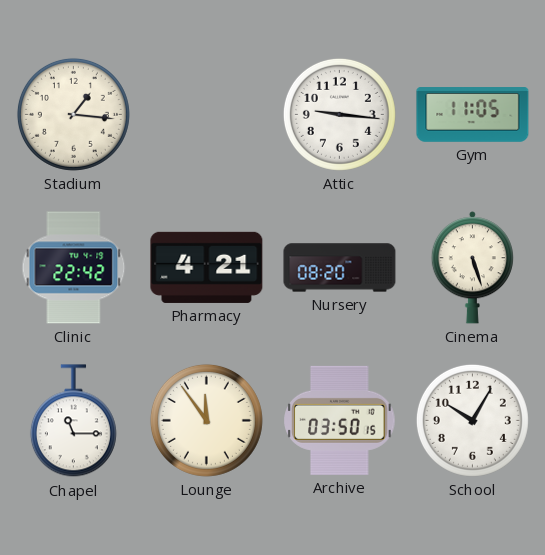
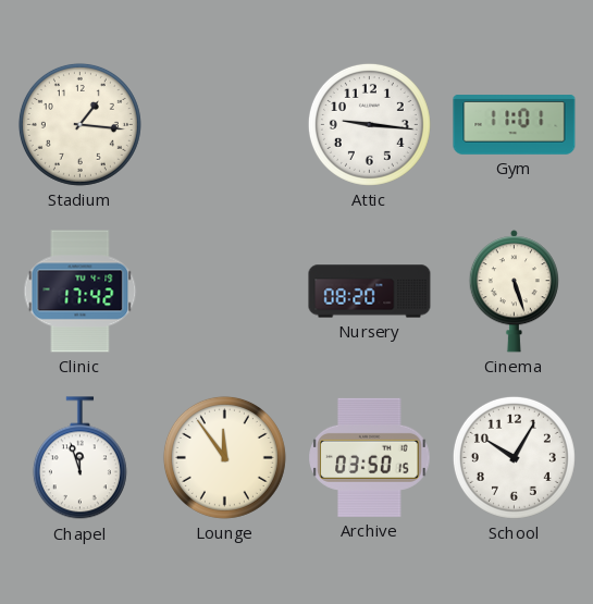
Gym: 11:05 -> 11:01
Clinic: 22:42 -> 17:42
Pharmacy: 4:21 -> none
Chapel: 11:15 -> 11:57
